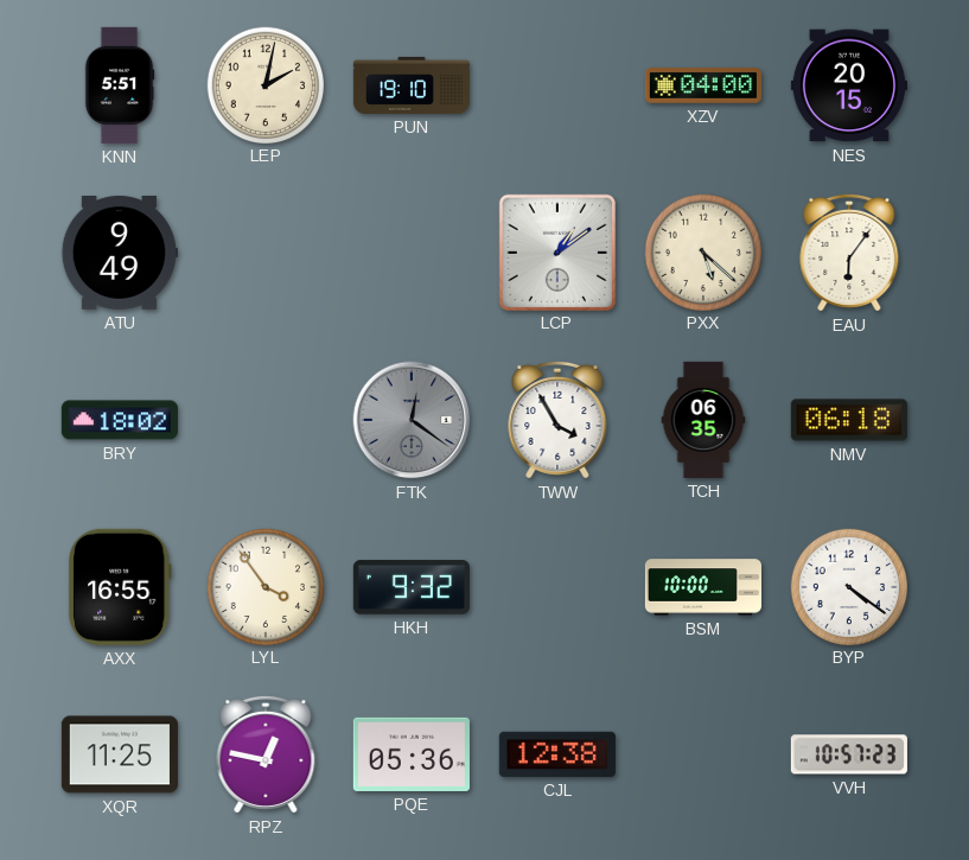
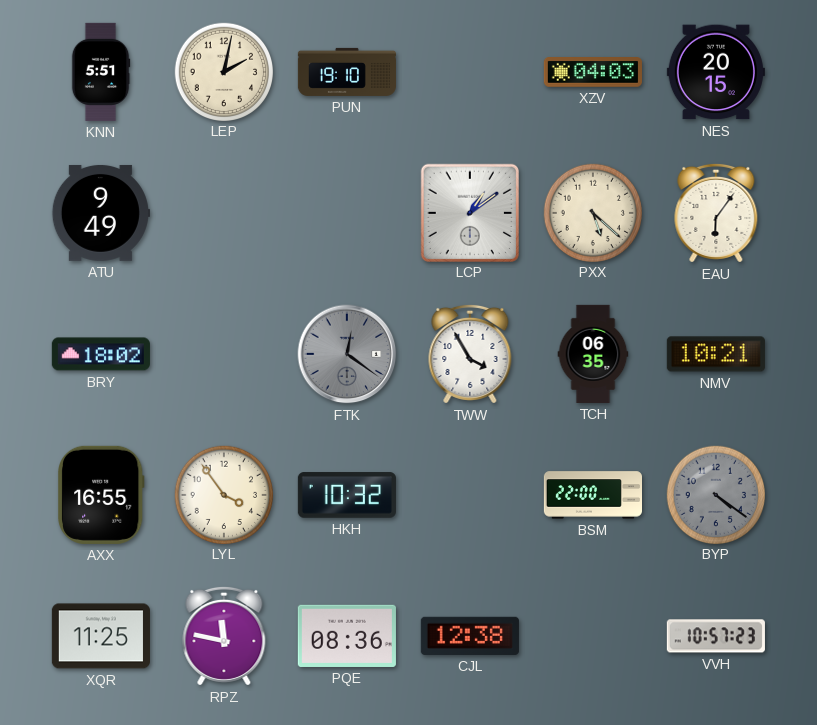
XZV: 04:00 -> 04:03
NMV: 06:18 -> 10:21
HKH: 9:32 -> 10:32
BSM: 10:00 -> 22:00
BYP dial: white -> grey
RPZ: 12:47 -> 11:47
PQE: 05:36 -> 08:36
